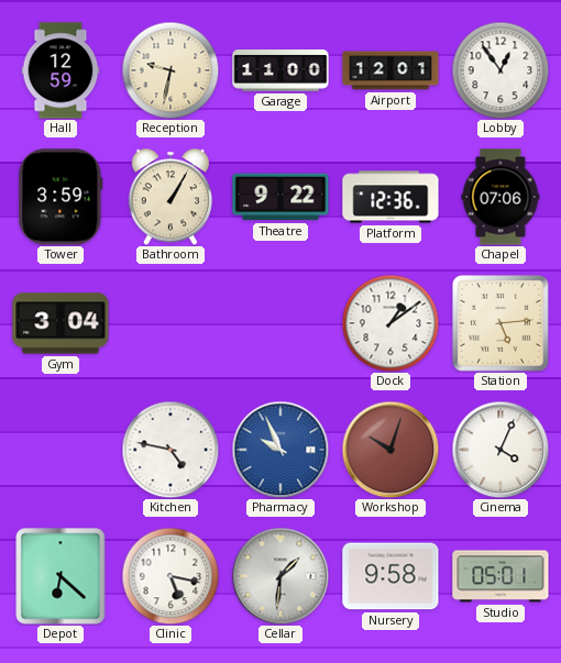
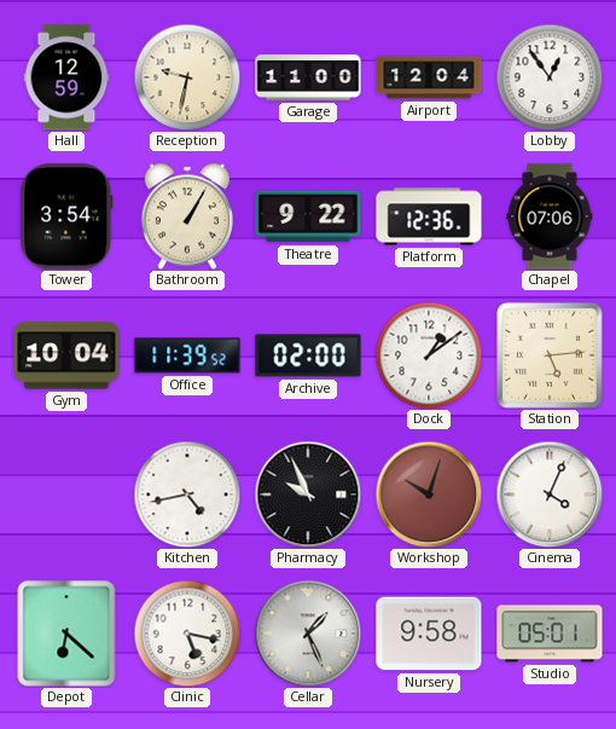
Airport: 12:01 -> 12:04
Tower: 3:59 -> 3:54
Gym: 3:04 -> 10:04
Office: none -> 11:39
Archive: none -> 02:00
Kitchen: 4:47 -> 4:43
Pharmacy dial: blue -> black
Cellar: 1:31 -> 1:26
